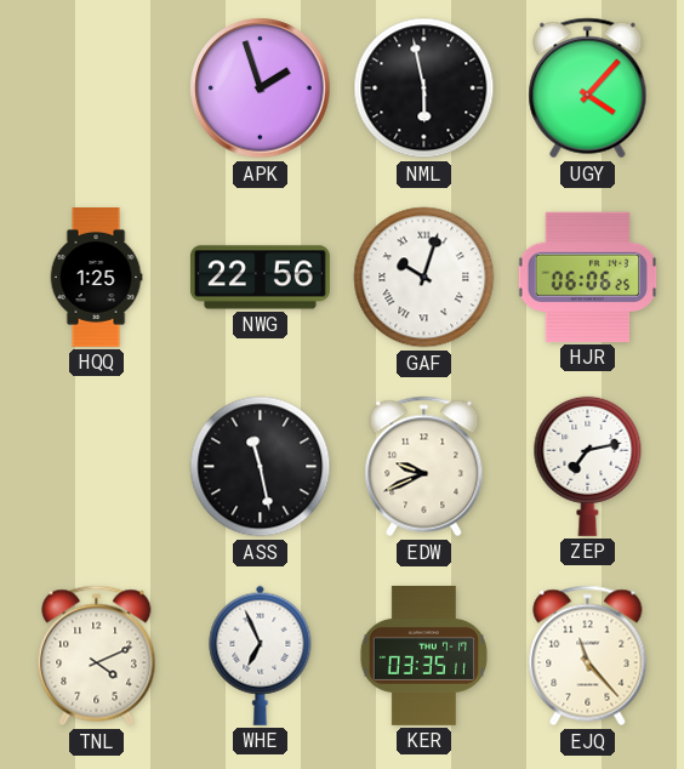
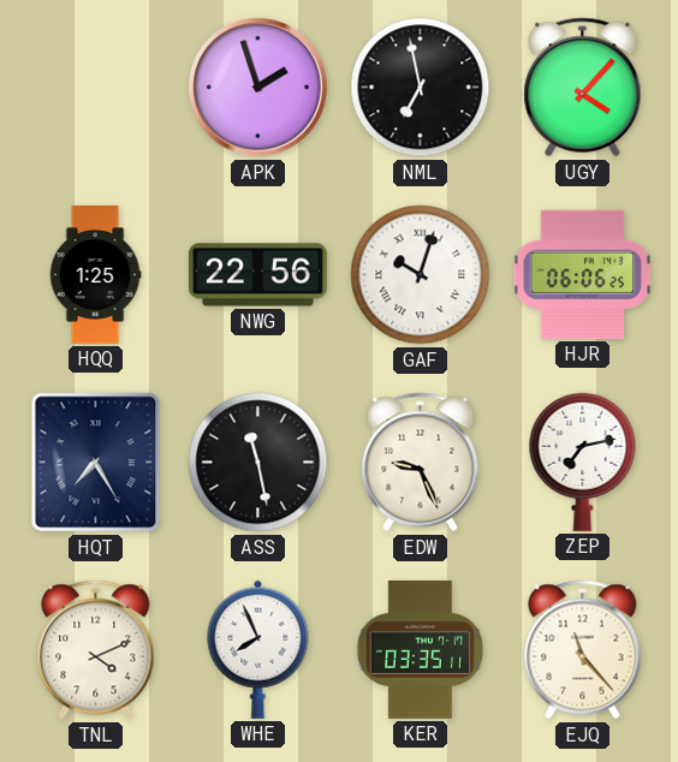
NML: 5:58 -> 6:58
HQT: none -> 7:25
EDW: 9:41 -> 9:26
WHE: 6:56 -> 7:56
